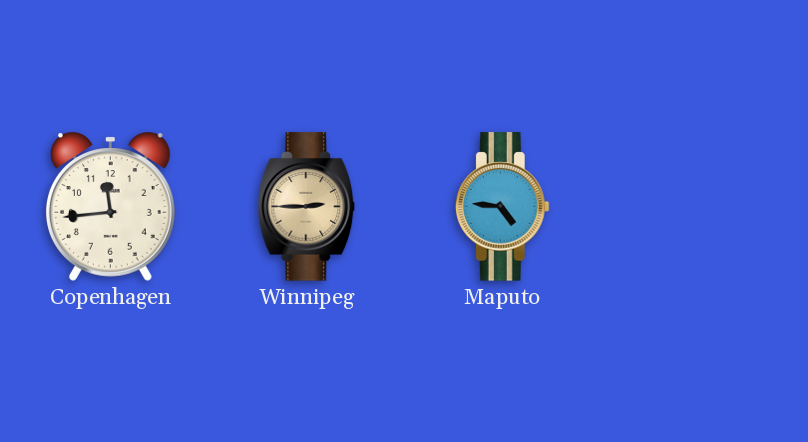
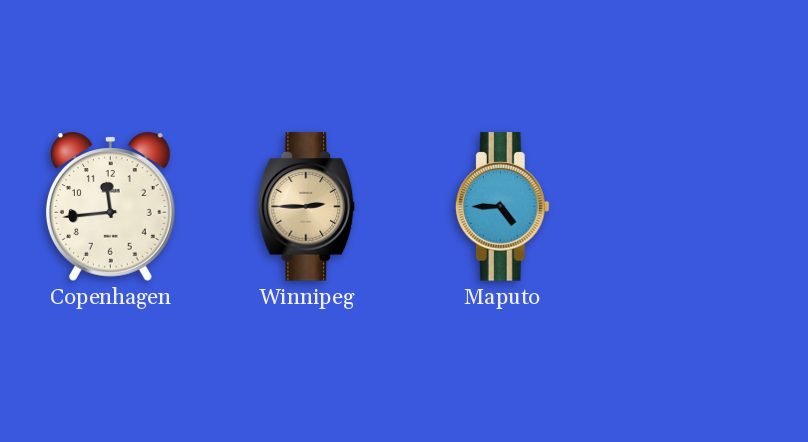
Maputo: 4:46 -> 4:45
